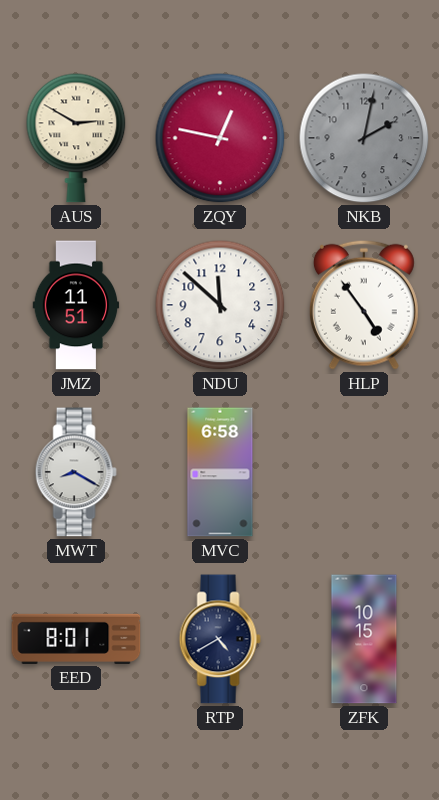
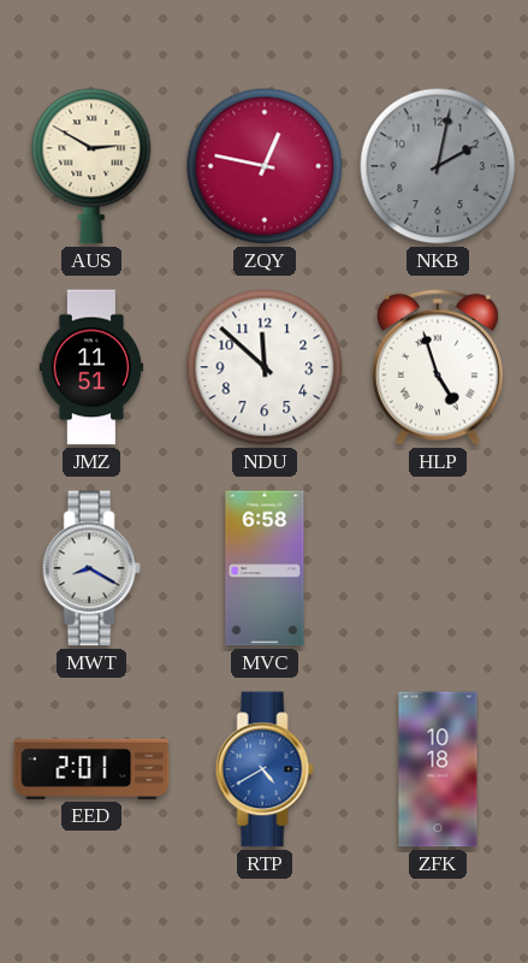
HLP: 4:54 -> 4:57
EED: 8:01 -> 2:01
RTP dial: navy -> blue
ZFK: 10:15 -> 10:18
